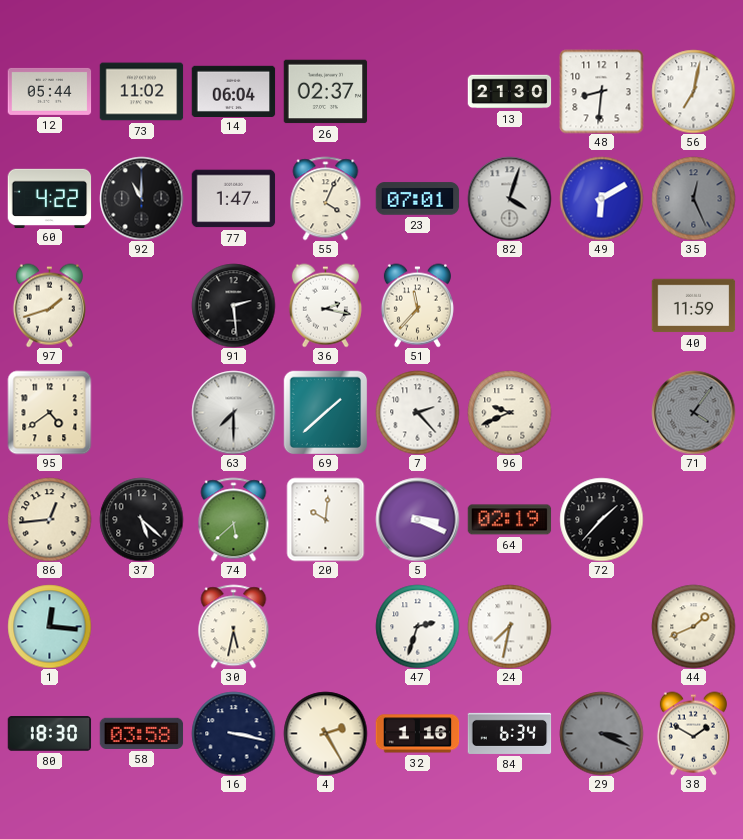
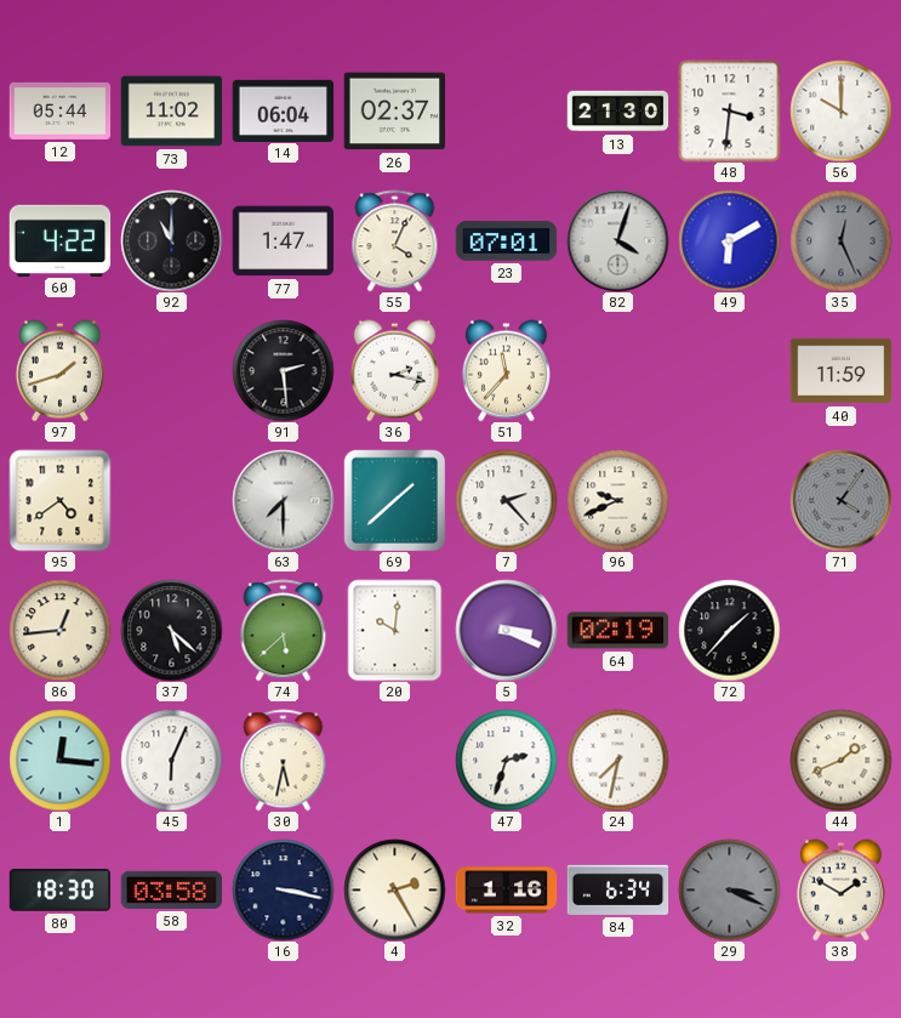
48: 8:31 -> 3:31
56: 7:02 -> 10:00
45: none -> 6:04
